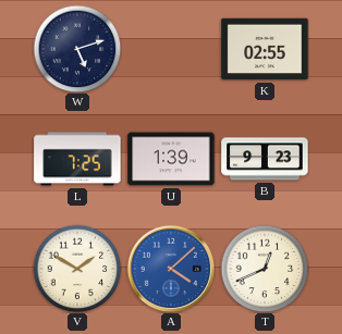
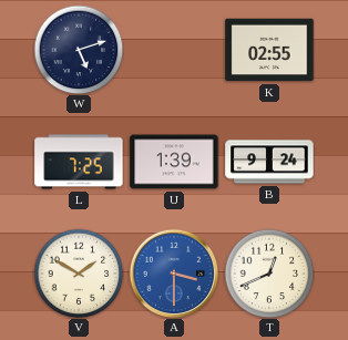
B: 9:23 -> 9:24
A: 4:08 -> 3:30
